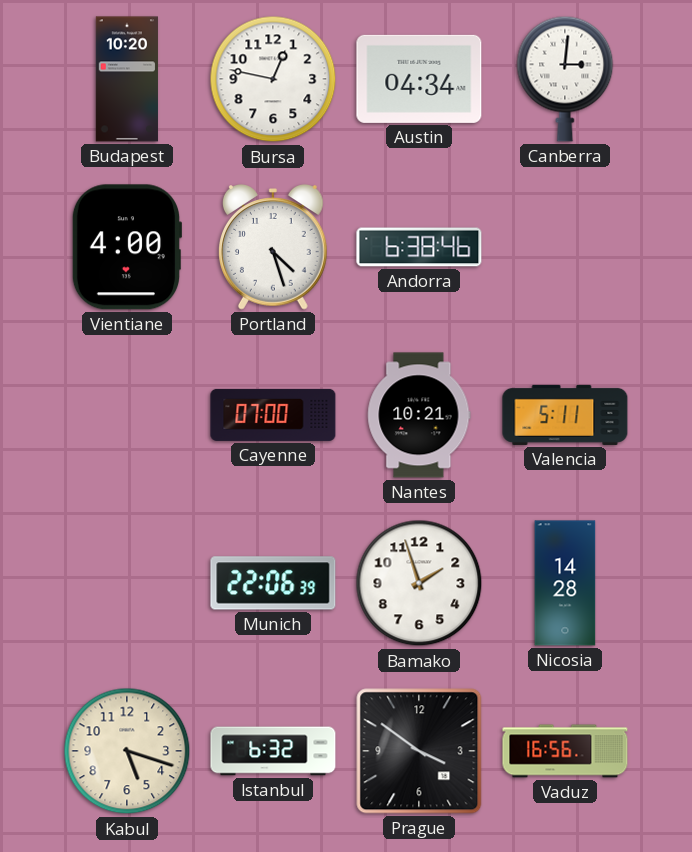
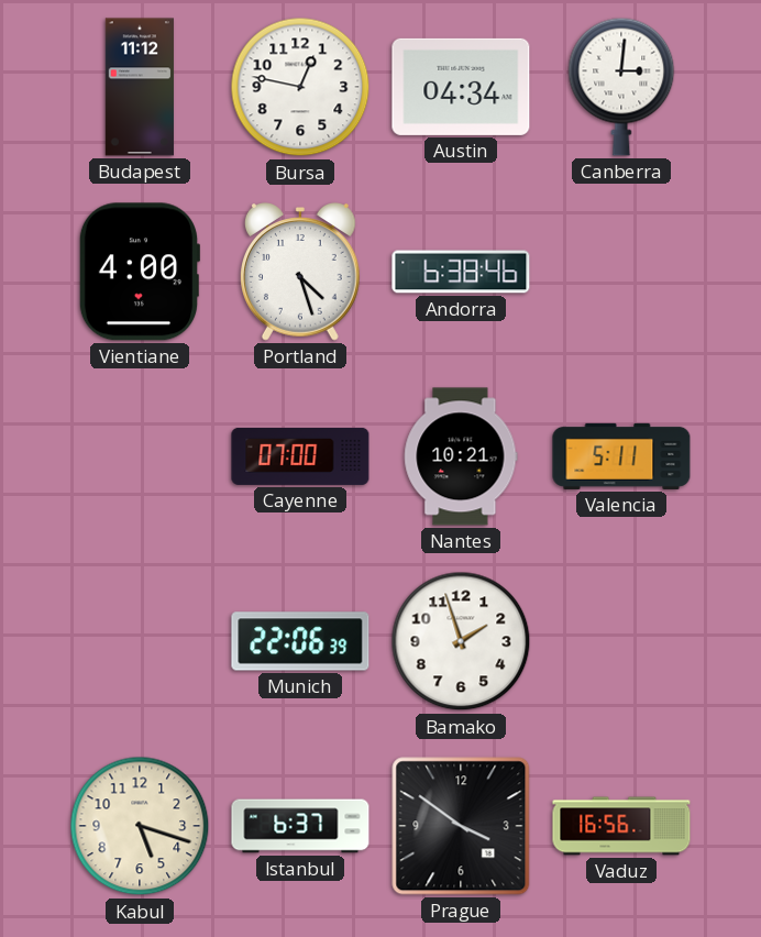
Budapest: 10:20 -> 11:12
Nicosia: 14:28 -> none
Istanbul: 6:32 -> 6:37
